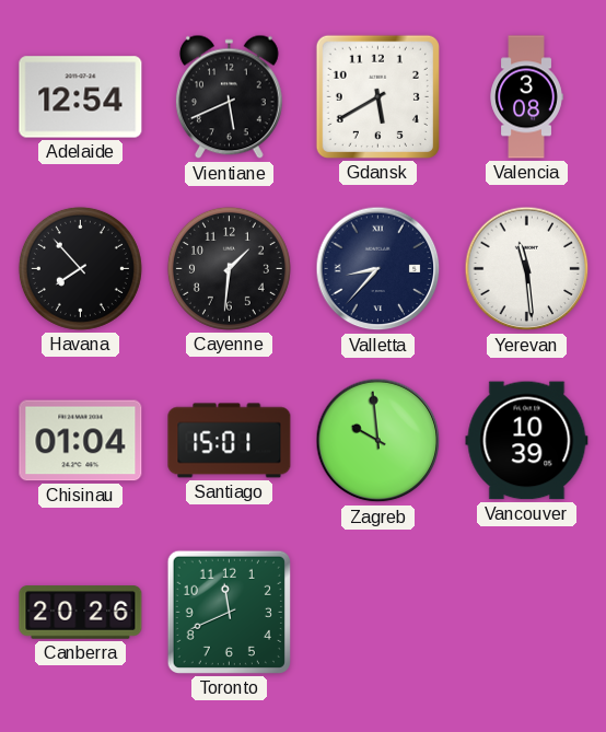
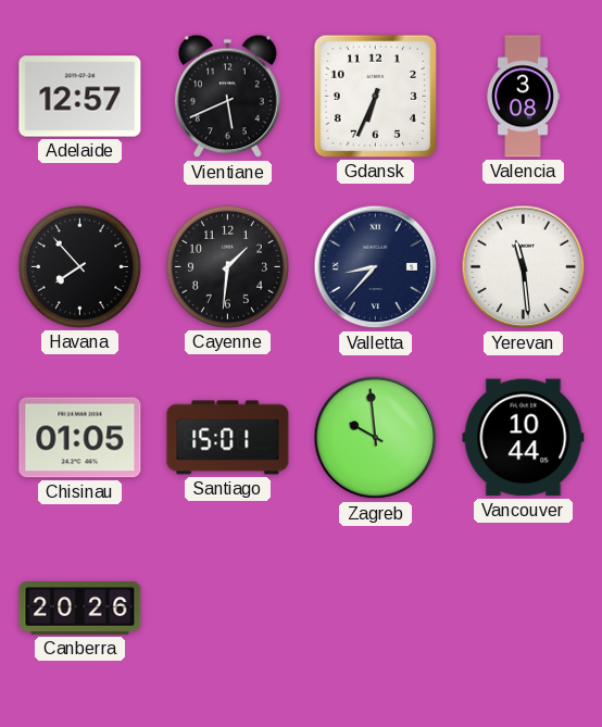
Adelaide: 12:54 -> 12:57
Gdansk: 5:40 -> 6:34
Chisinau: 01:04 -> 01:05
Vancouver: 10:39 -> 10:44
Toronto: 11:41 -> none
